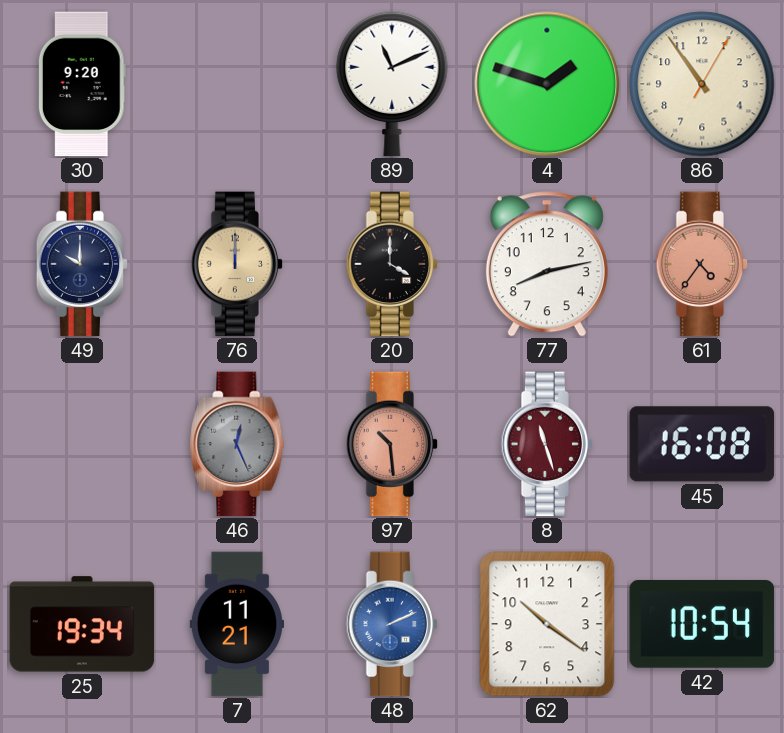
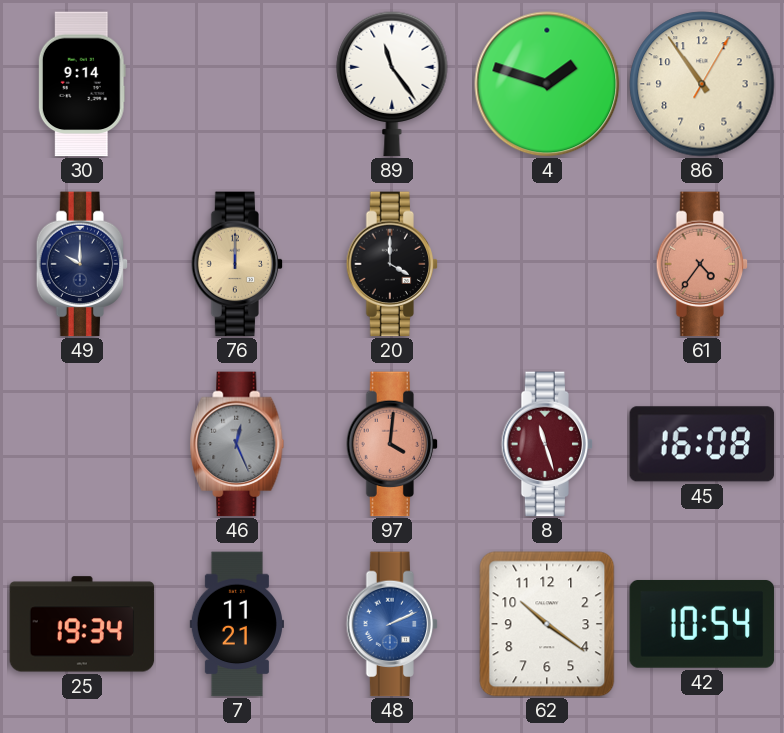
30: 9:20 -> 9:14
89: 11:11 -> 11:24
77: 8:13 -> none
97: 10:29 -> 4:01
